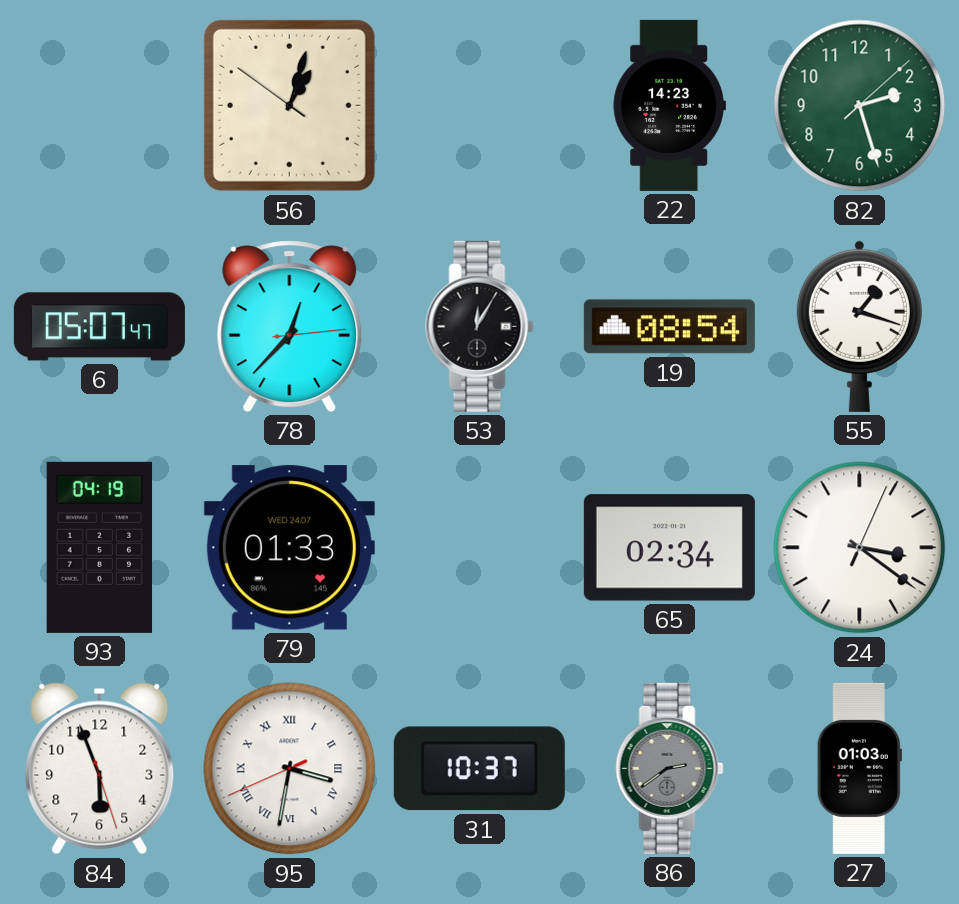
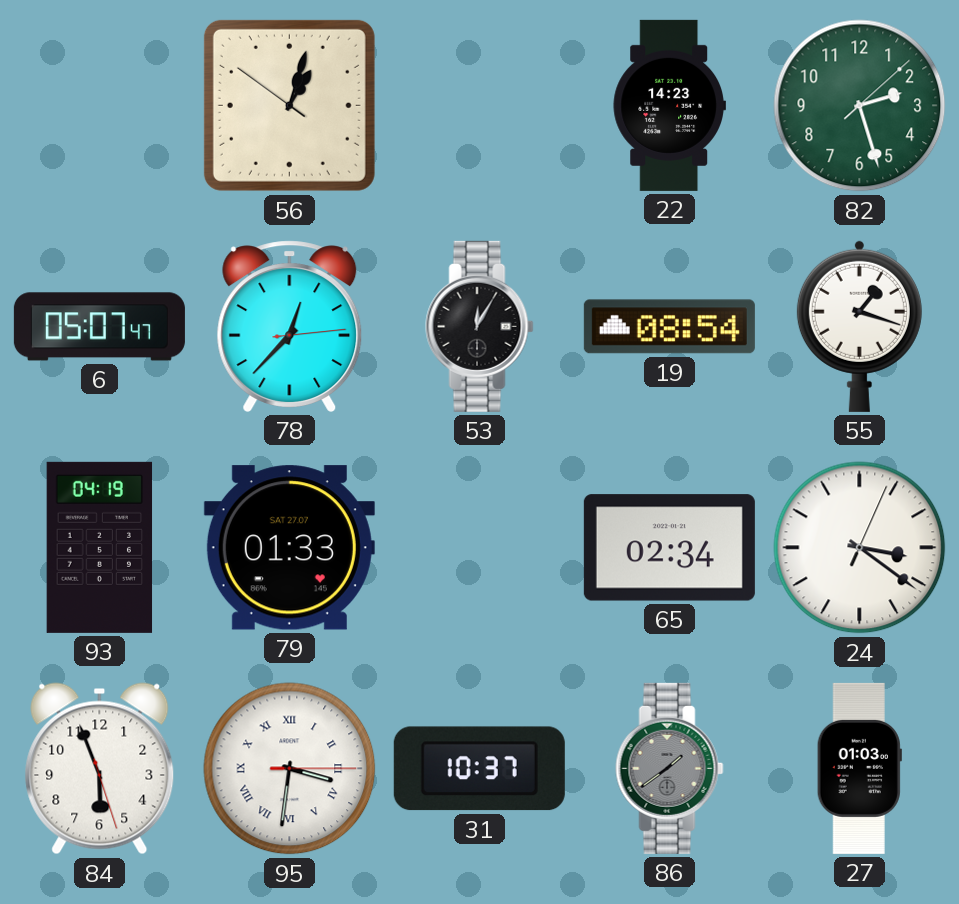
79 date: WED 24.07 -> SAT 27.07
95: 3:31:41 -> 3:31:15
86: 2:39 -> 1:39
